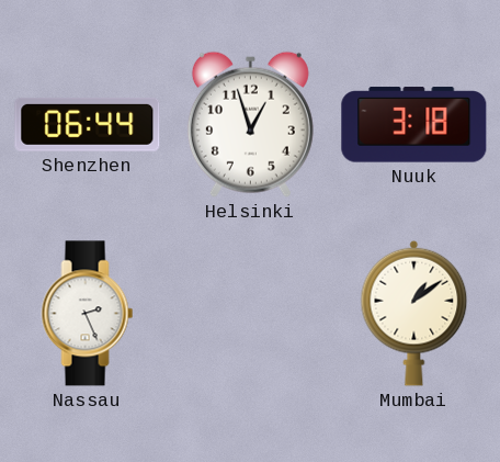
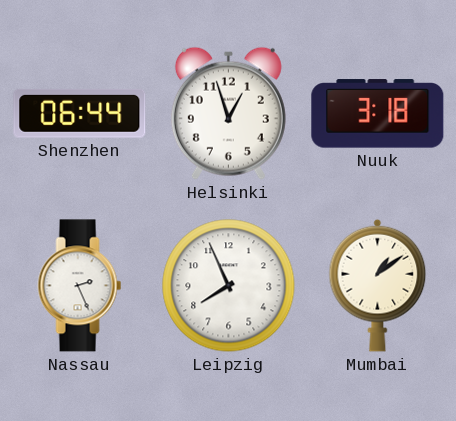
Leipzig: none -> 7:56
